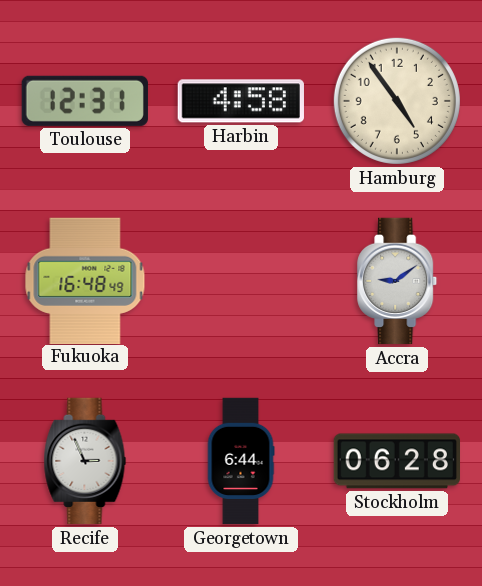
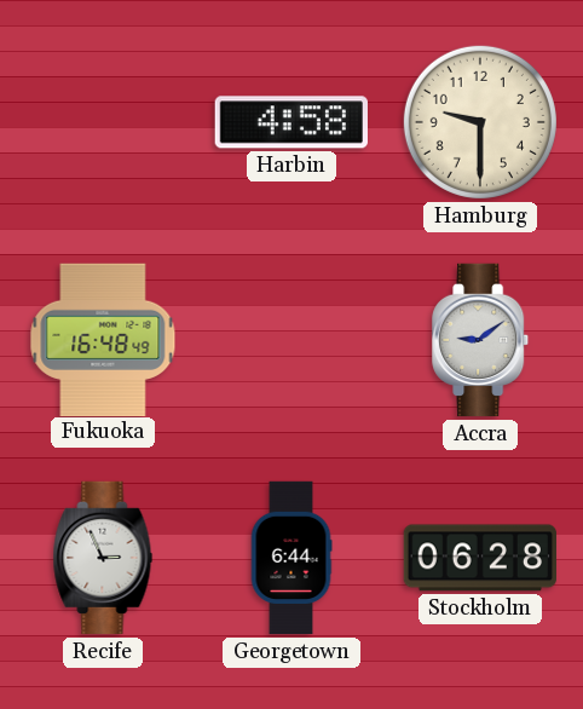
Toulouse: 12:31 -> none
Hamburg: 4:54 -> 9:30
